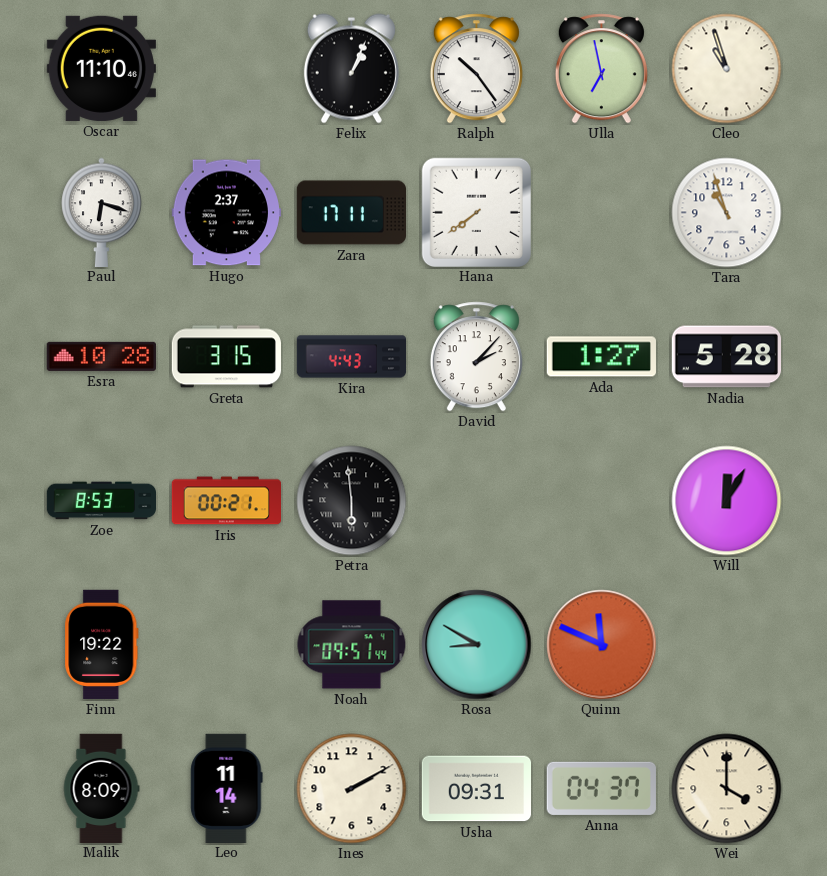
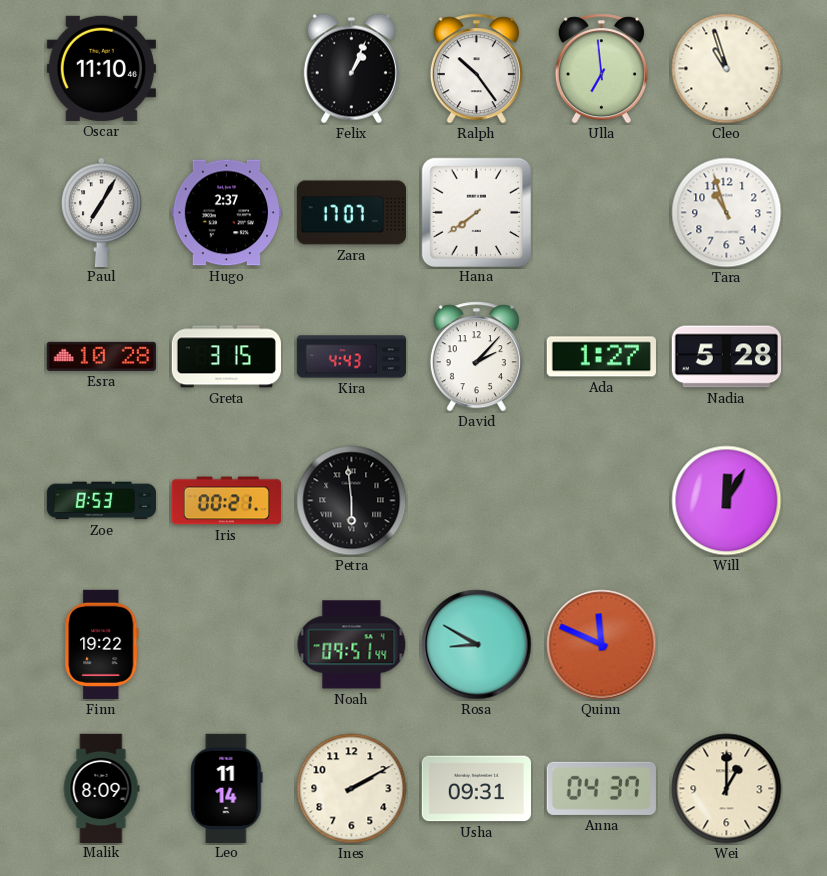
Ulla: 6:58 -> 6:59
Paul: 6:18 -> 7:05
Zara: 17:11 -> 17:07
Wei: 4:00 -> 1:00
